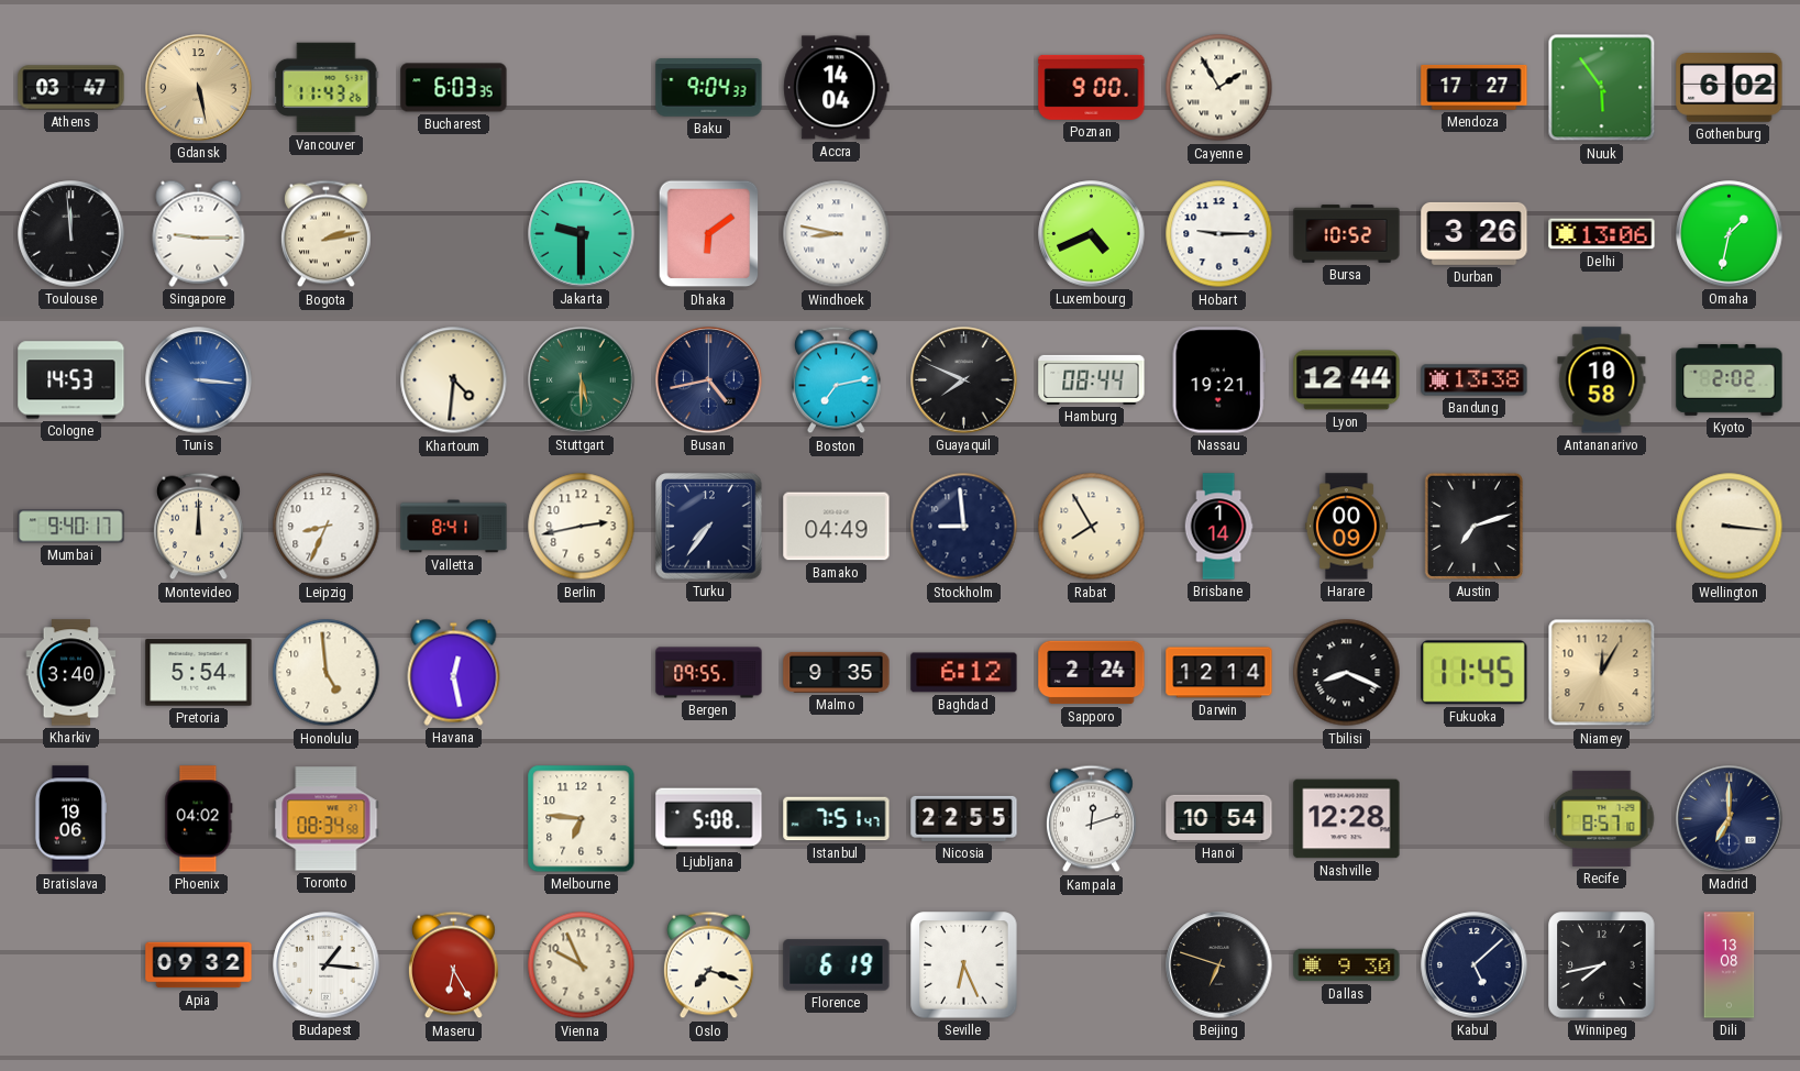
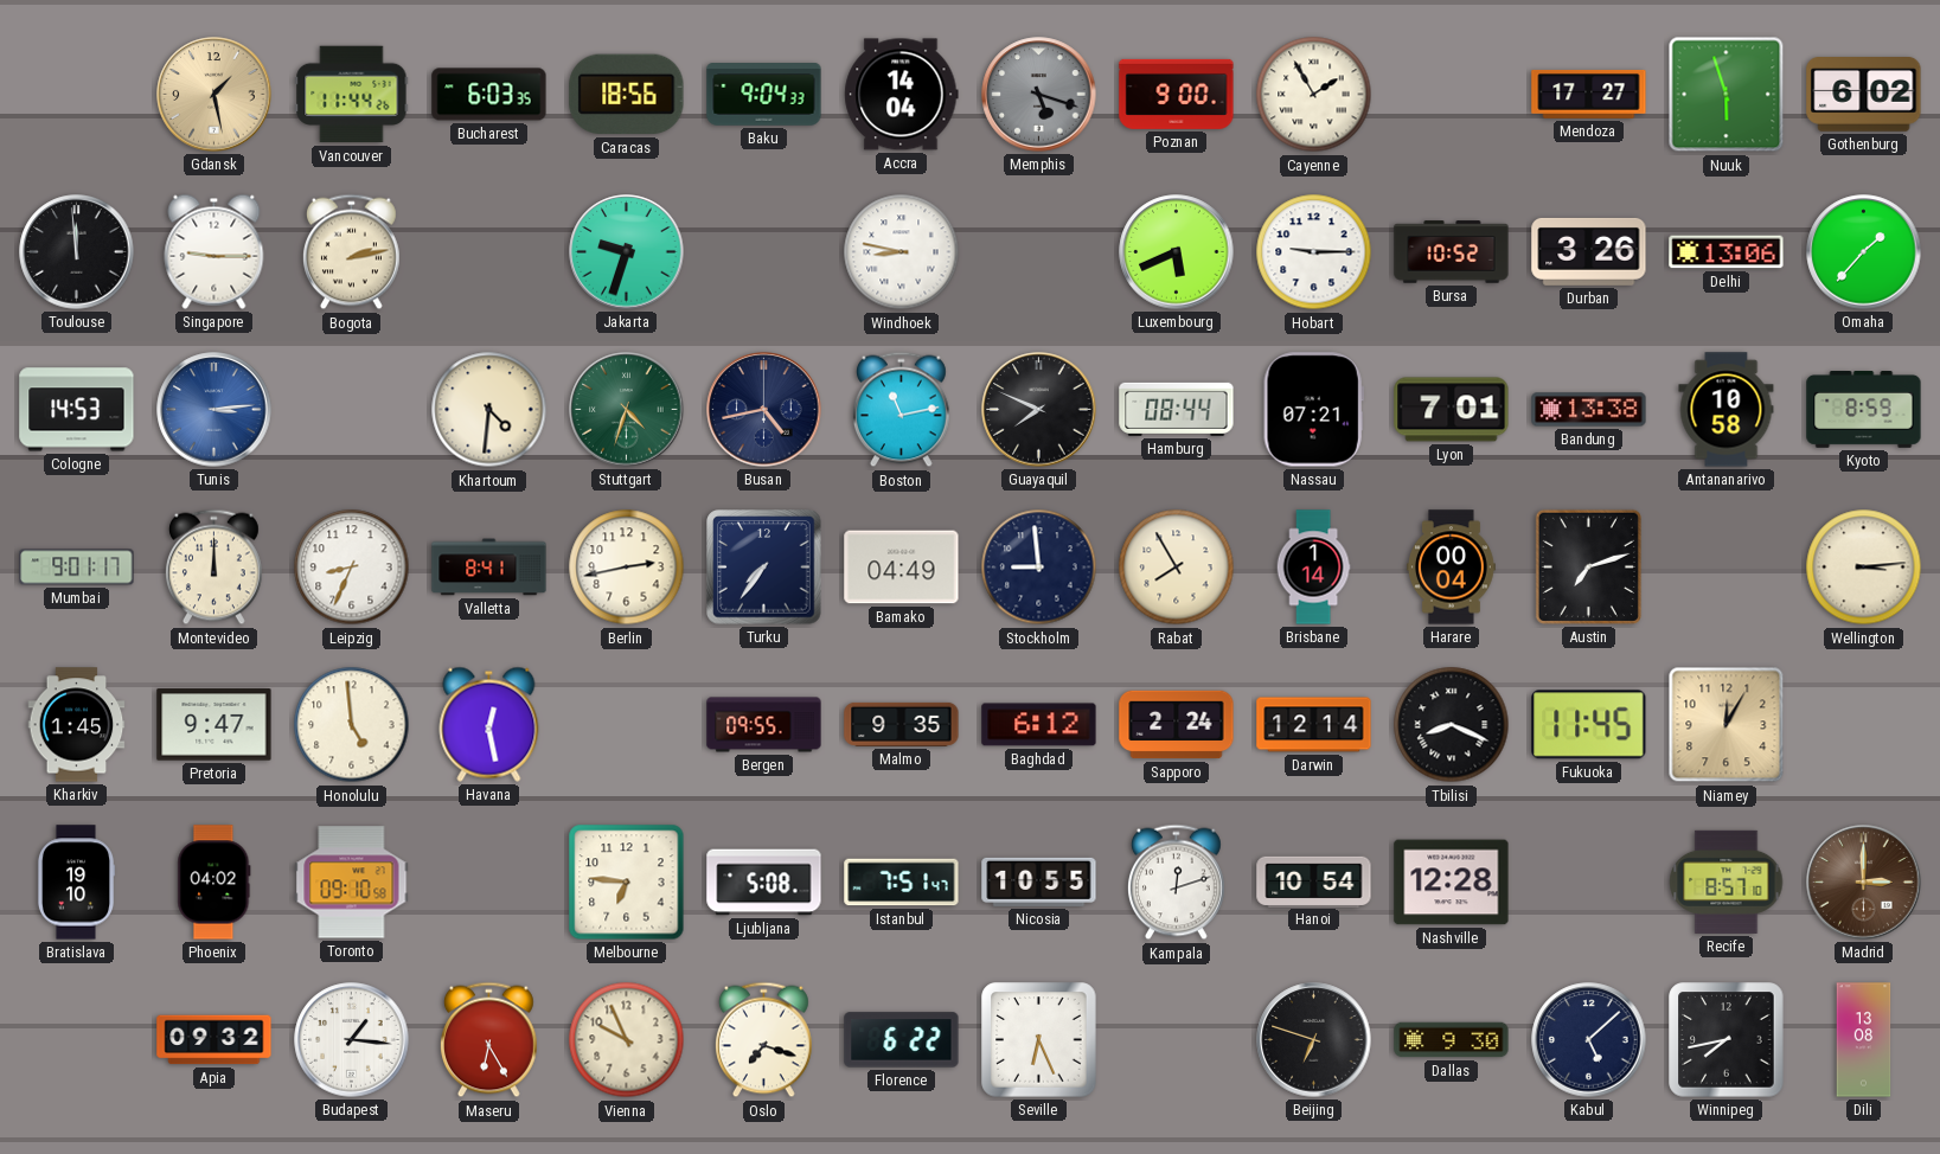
Athens: 03:47 -> none
Gdansk: 5:28 -> 1:28
Vancouver: 11:43 -> 11:44
Caracas: none -> 18:56
Memphis: none -> 5:18
Nuuk: 5:54 -> 5:57
Jakarta: 9:30 -> 9:33
Dhaka: 6:09 -> none
Luxembourg: 4:41 -> 5:41
Omaha: 1:32 -> 1:37
Tunis: 3:16 -> 3:14
Stuttgart: 5:30 -> 4:33
Boston: 7:13 -> 11:13
Nassau: 19:21 -> 07:21
Lyon: 12:44 -> 7:01
Kyoto: 2:02 -> 8:59
Mumbai: 9:40 -> 9:01
Harare: 00:09 -> 00:04
Wellington: 3:16 -> 3:14
Kharkiv: 3:40 -> 1:45
Pretoria: 5:54 -> 9:47
Bratislava: 19:06 -> 19:10
Toronto: 08:34 -> 09:10
Nicosia: 22:55 -> 10:55
Madrid: 7:00 -> 3:00
Madrid dial: navy -> brown
Florence: 6:19 -> 6:22
